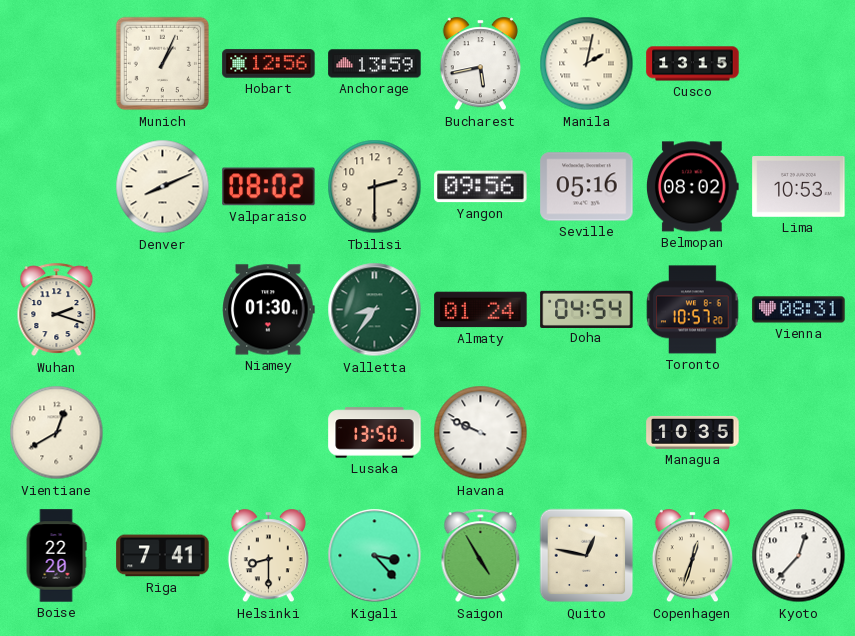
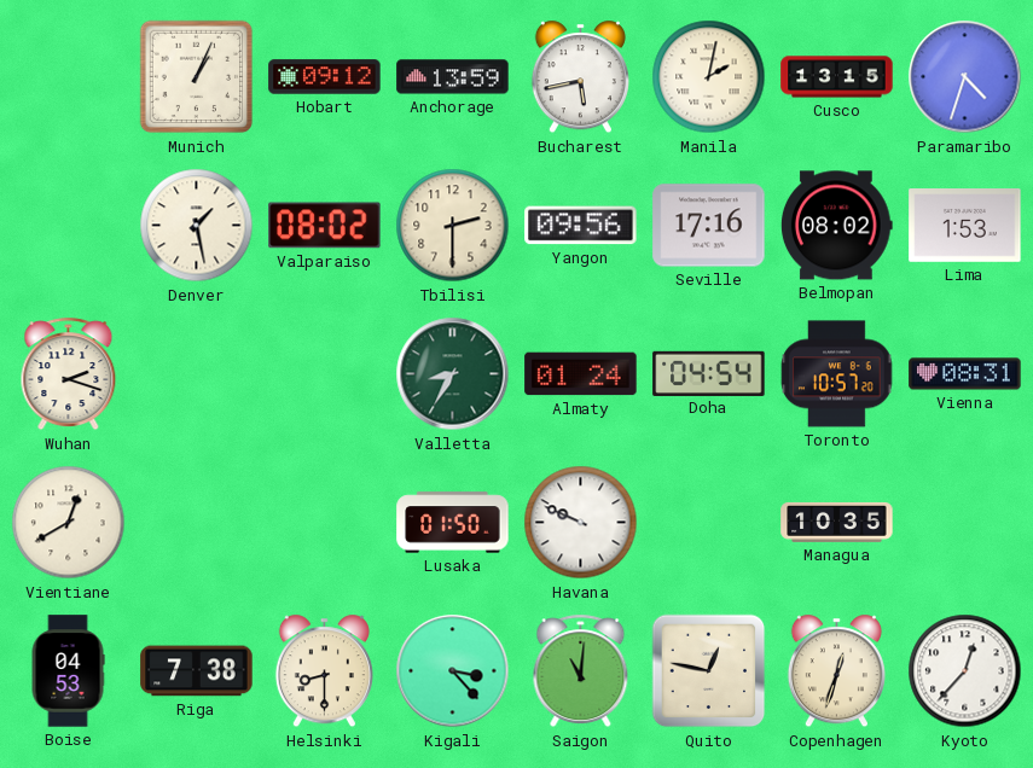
Hobart: 12:56 -> 09:12
Paramaribo: none -> 4:33
Denver: 8:11 -> 1:28
Seville: 05:16 -> 17:16
Lima: 10:53 -> 1:53
Niamey: 01:30 -> none
Valletta: 8:36 -> 8:35
Lusaka: 13:50 -> 01:50
Boise: 22:20 -> 04:53
Riga: 7:41 -> 7:38
Saigon: 4:55 -> 11:01
